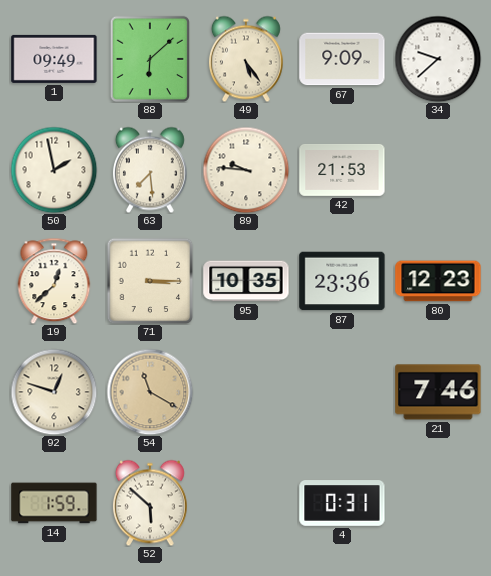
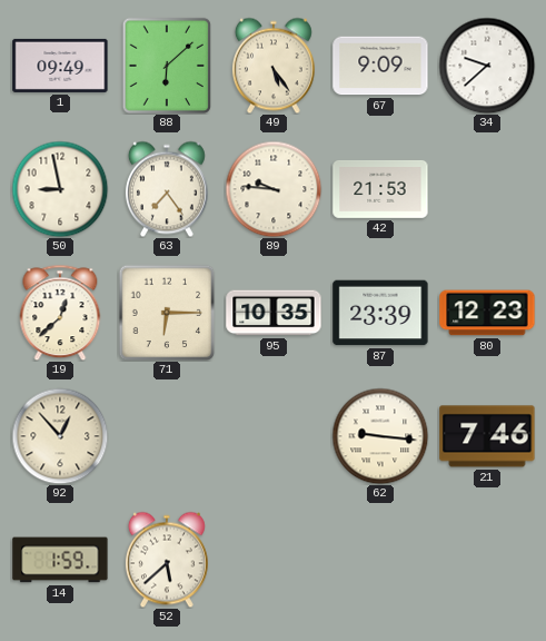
50: 1:58 -> 8:58
63: 7:29 -> 7:24
71: 3:15 -> 6:15
87: 23:36 -> 23:39
92: 12:48 -> 12:53
54: 11:20 -> none
62: none -> 9:16
52: 5:52 -> 5:38
4: 0:31 -> none
